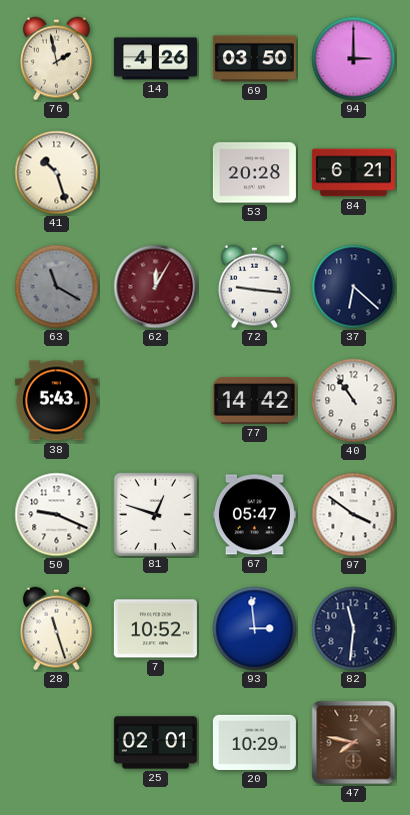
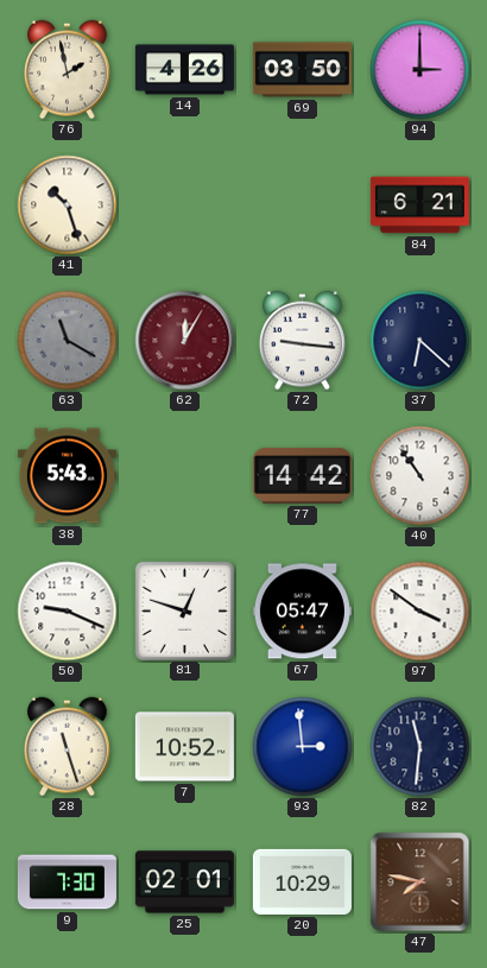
53: 20:28 -> none
9: none -> 7:30
